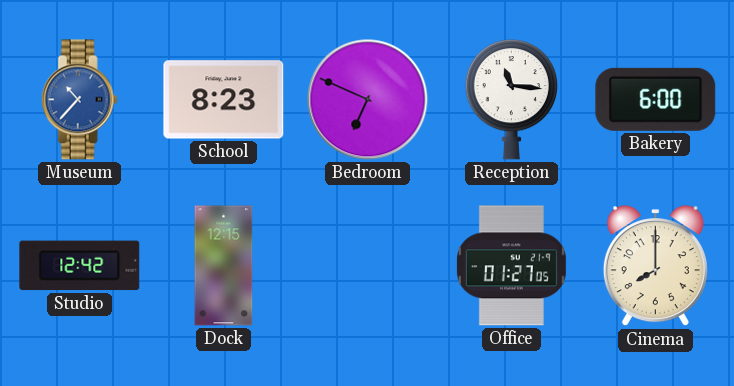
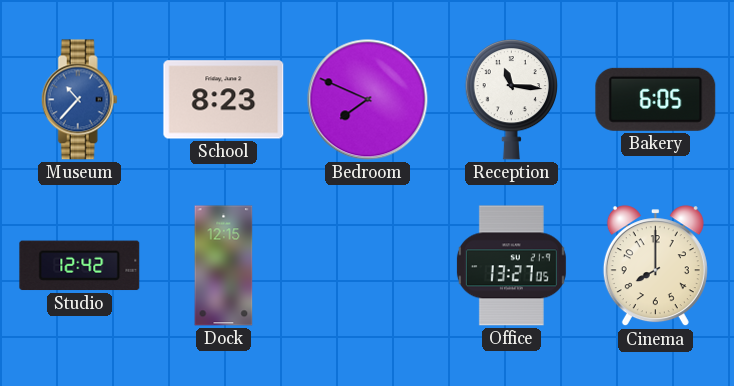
Bedroom: 6:49 -> 7:49
Bakery: 6:00 -> 6:05
Office: 01:27 -> 13:27
